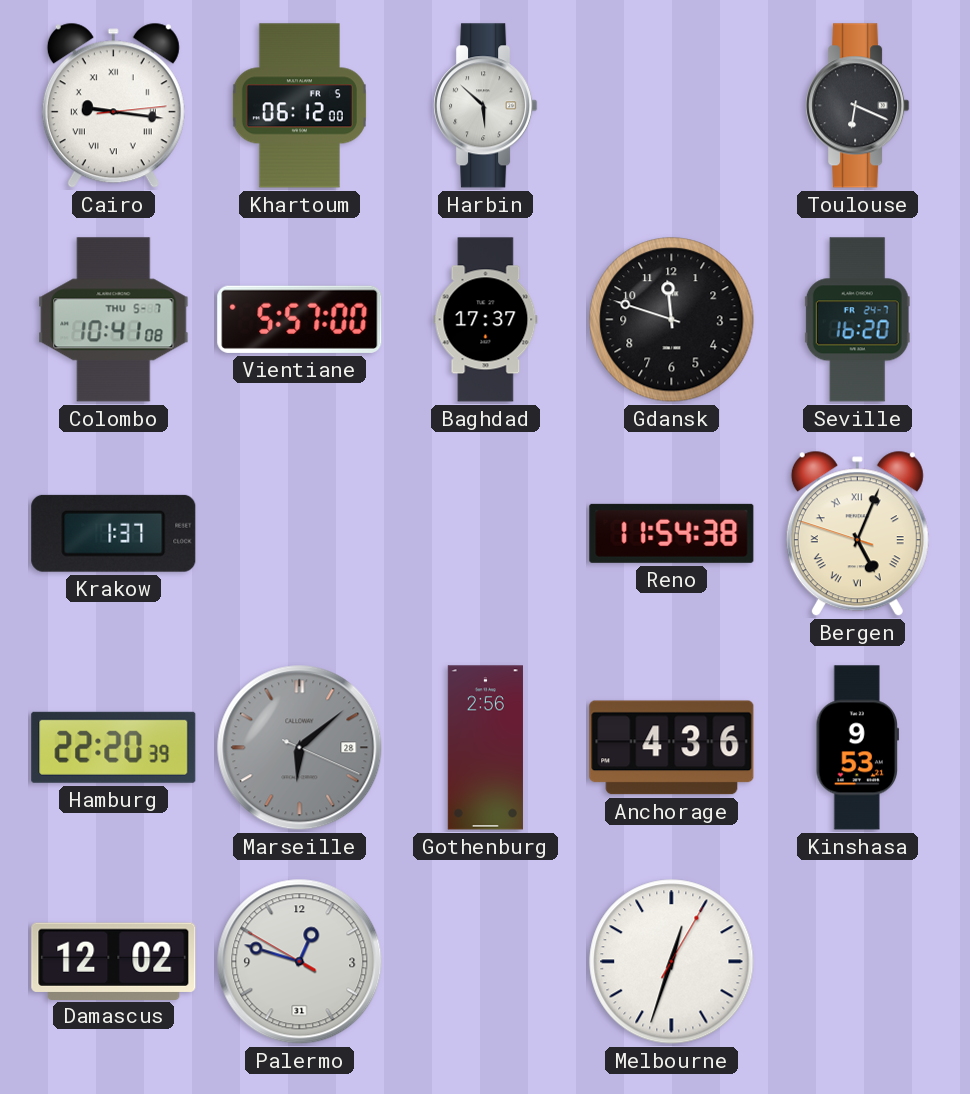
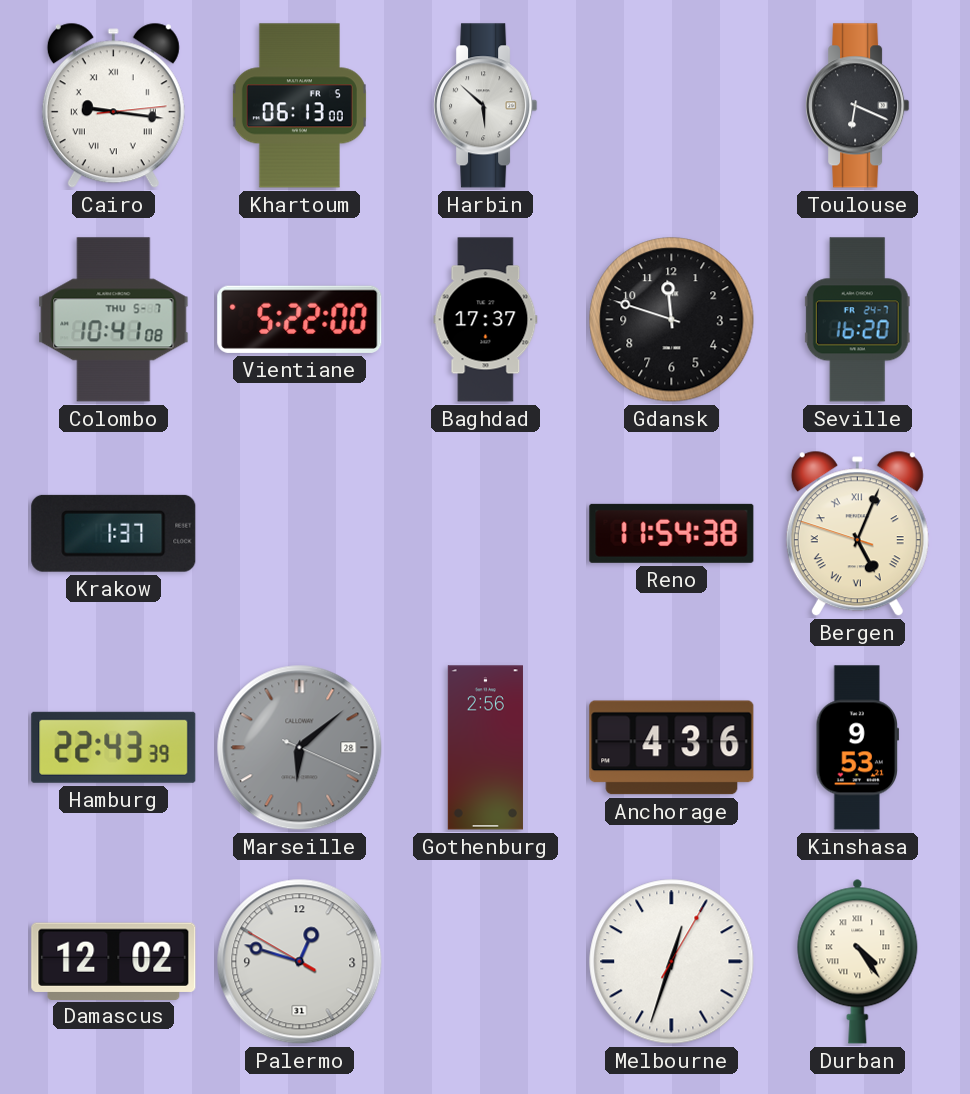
Khartoum: 06:12 -> 06:13
Vientiane: 5:57 -> 5:22
Hamburg: 22:20 -> 22:43
Durban: none -> 4:24
